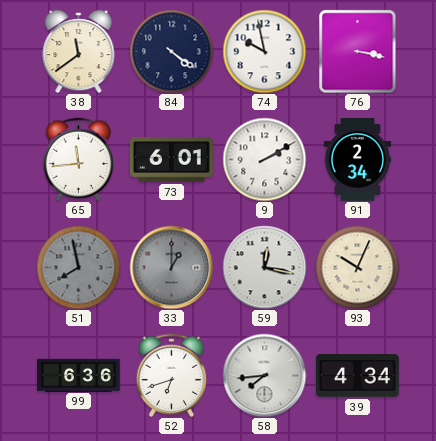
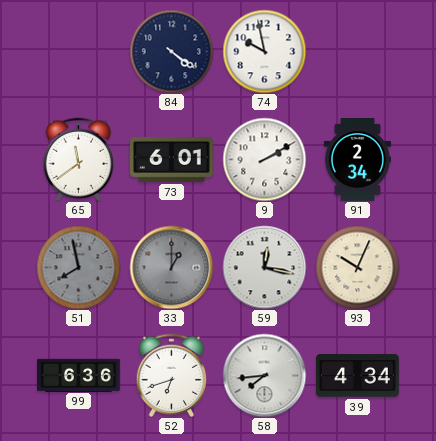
38: 11:39 -> none
76: 3:17 -> none
65: 11:44 -> 11:39
